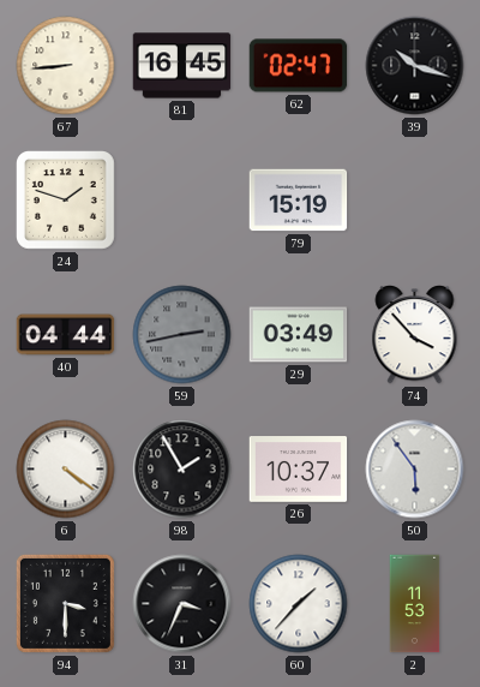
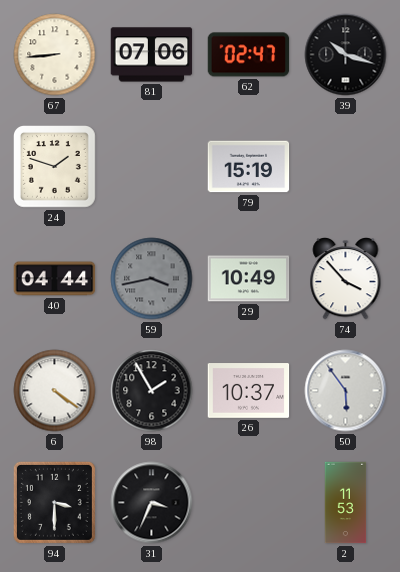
81: 16:45 -> 07:06
59: 2:43 -> 3:43
29: 03:49 -> 10:49
60: 1:37 -> none
